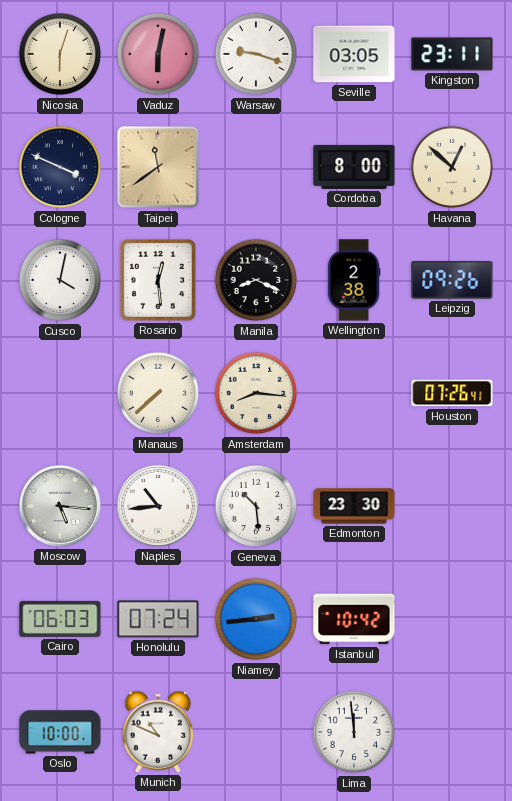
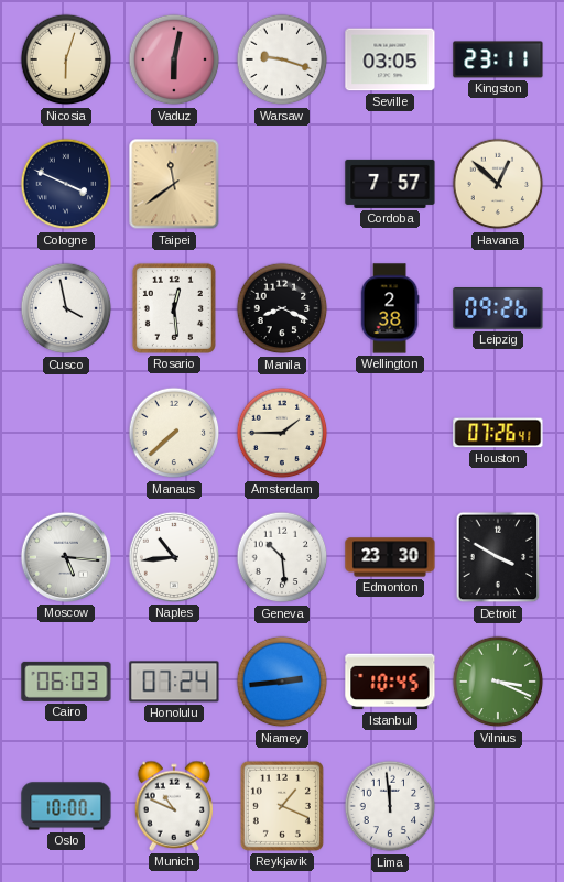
Cordoba: 8:00 -> 7:57
Cusco: 4:02 -> 3:58
Amsterdam: 8:16 -> 1:45
Detroit: none -> 3:50
Istanbul: 10:42 -> 10:45
Vilnius: none -> 3:19
Reykjavik: none -> 1:19
